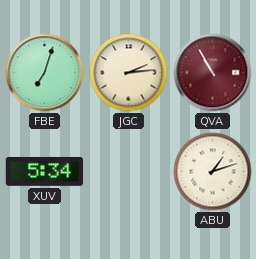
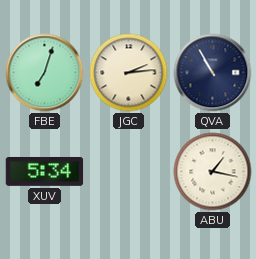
QVA dial: burgundy -> navy
ABU: 1:12 -> 1:17
